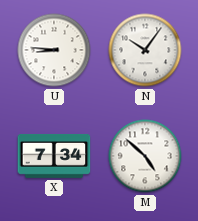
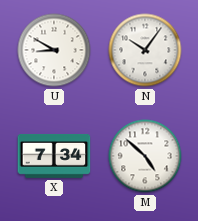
U: 8:46 -> 8:50
